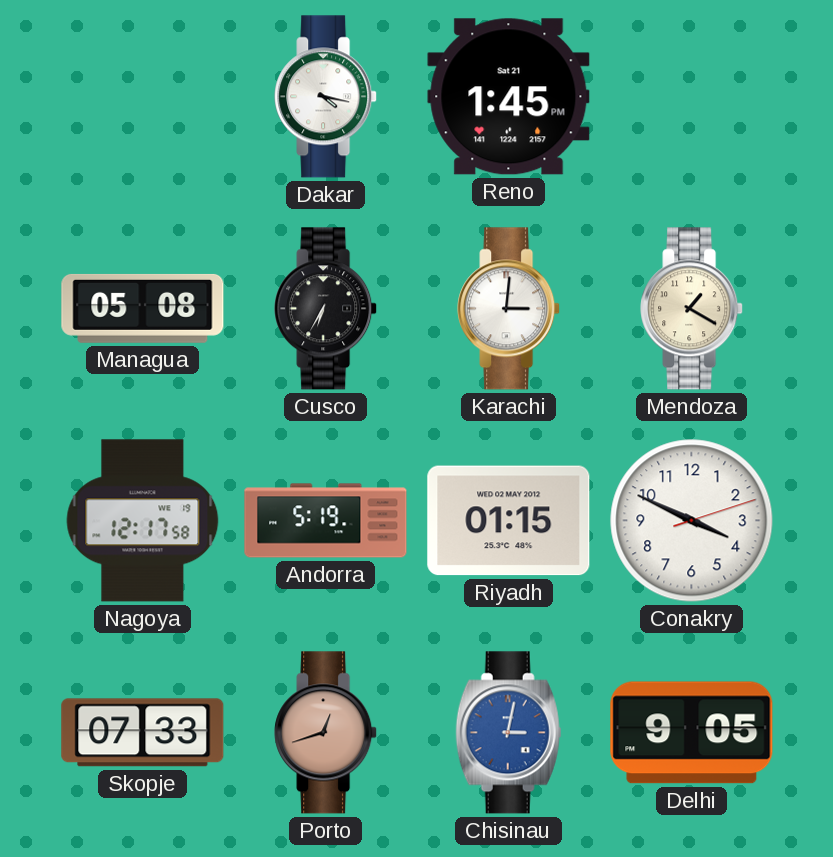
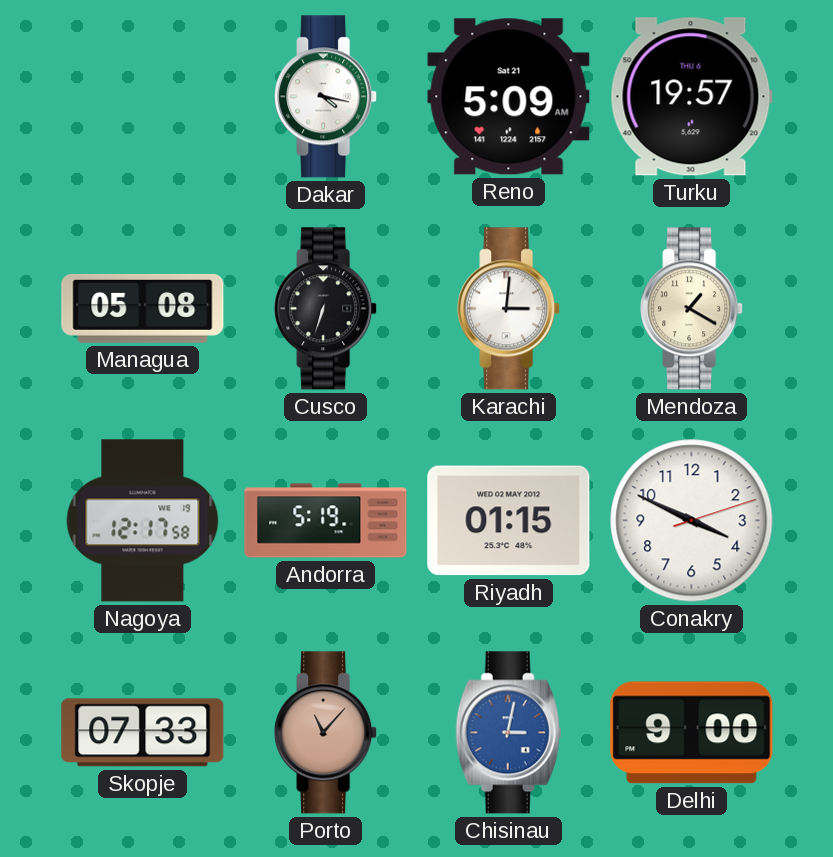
Reno: 1:45 -> 5:09
Turku: none -> 19:57
Cusco: 6:35 -> 6:33
Porto: 12:42 -> 11:07
Delhi: 9:05 -> 9:00
